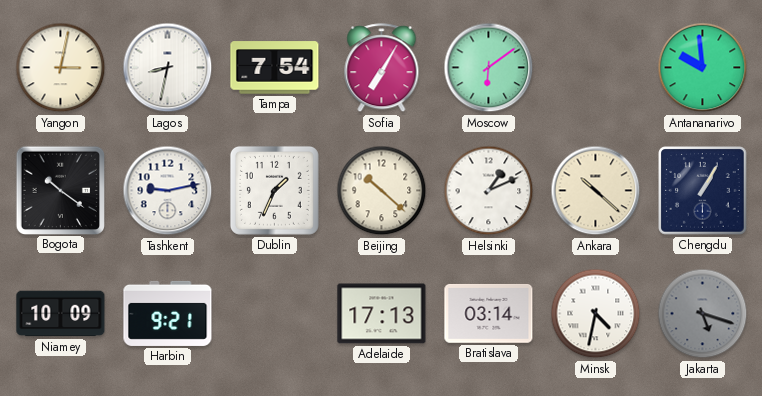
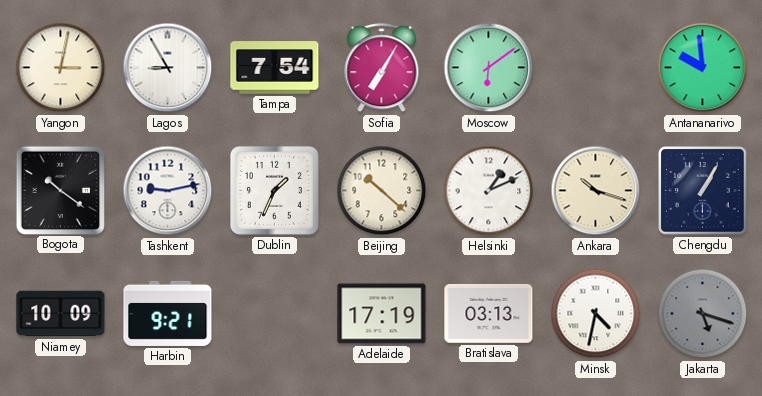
Lagos: 8:32 -> 8:55
Ankara: 10:22 -> 10:18
Adelaide: 17:13 -> 17:19
Bratislava: 03:14 -> 03:13
